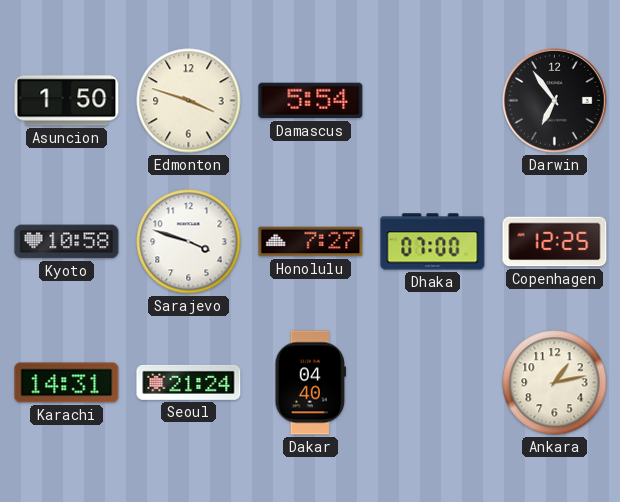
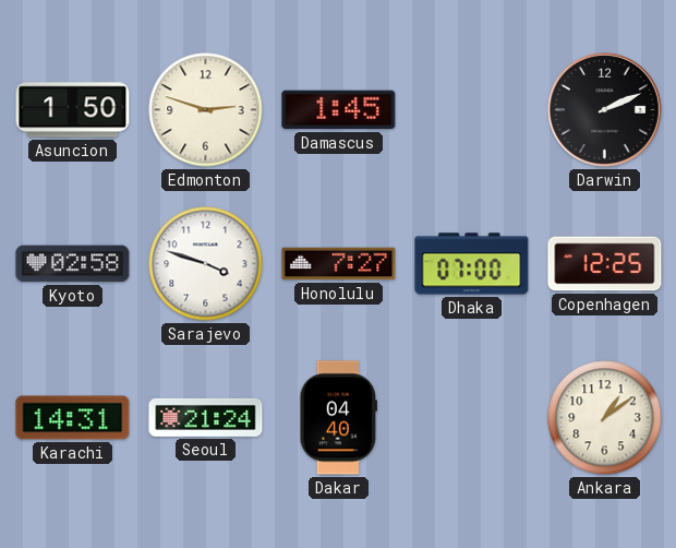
Edmonton: 3:48 -> 2:48
Damascus: 5:54 -> 1:45
Darwin: 6:54 -> 2:11
Kyoto: 10:58 -> 02:58
Ankara: 1:13 -> 1:09
